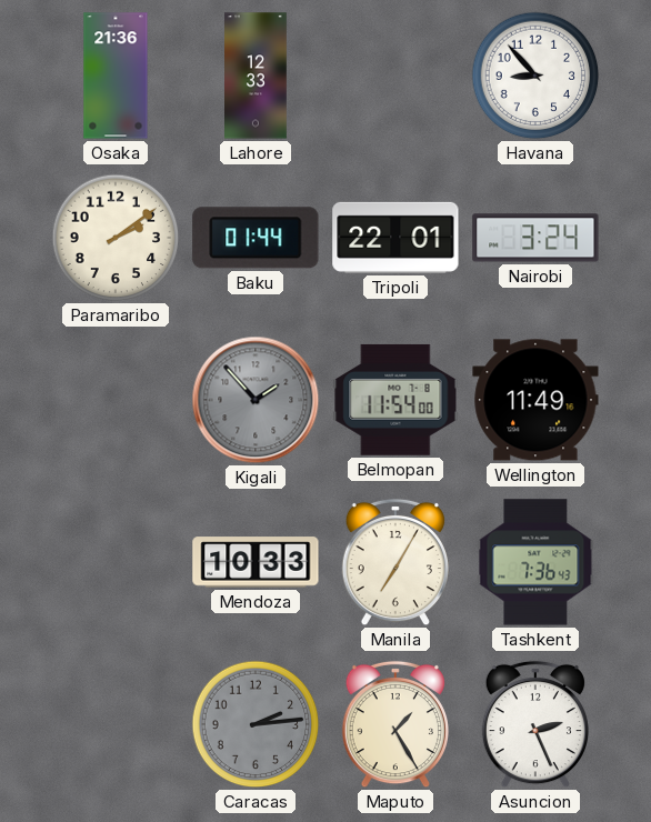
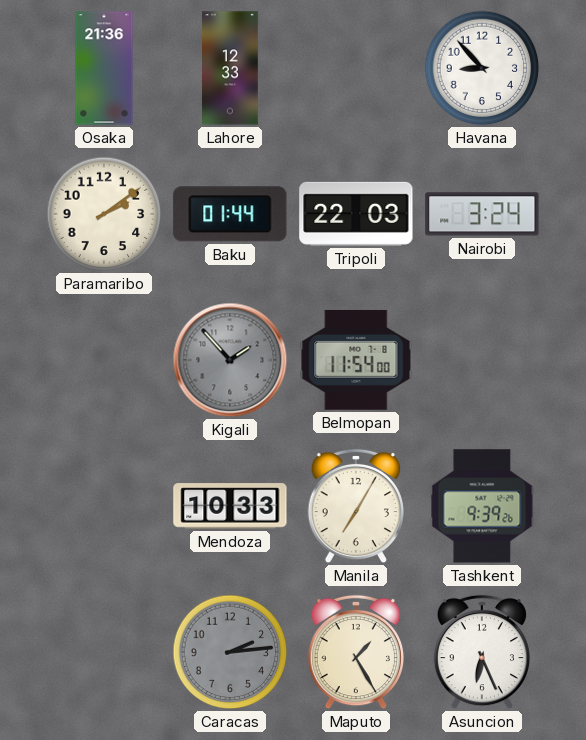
Tripoli: 22:01 -> 22:03
Wellington: 11:49 -> none
Tashkent: 7:36 -> 9:39
Asuncion: 2:26 -> 6:26
